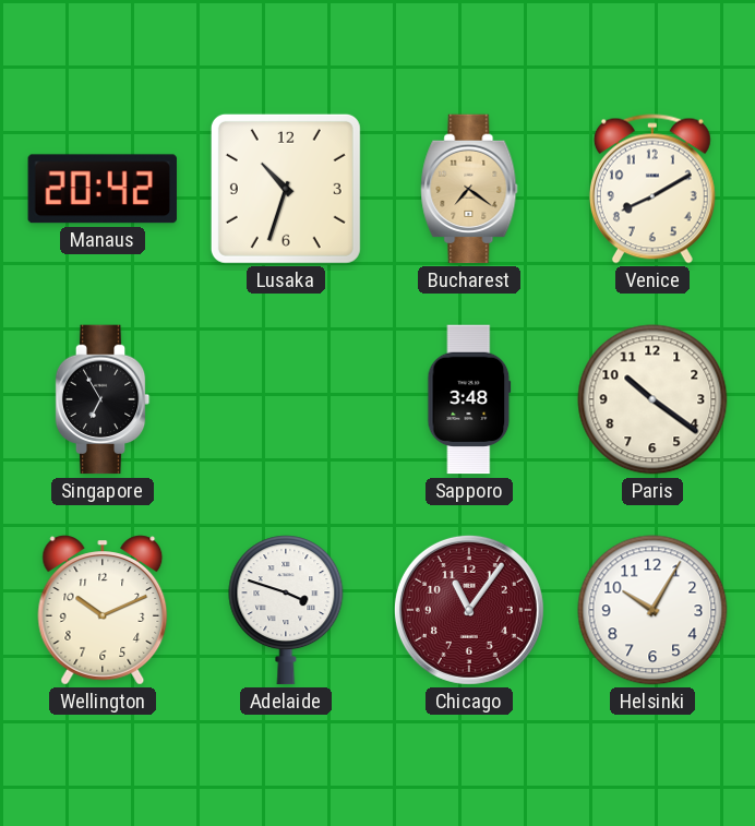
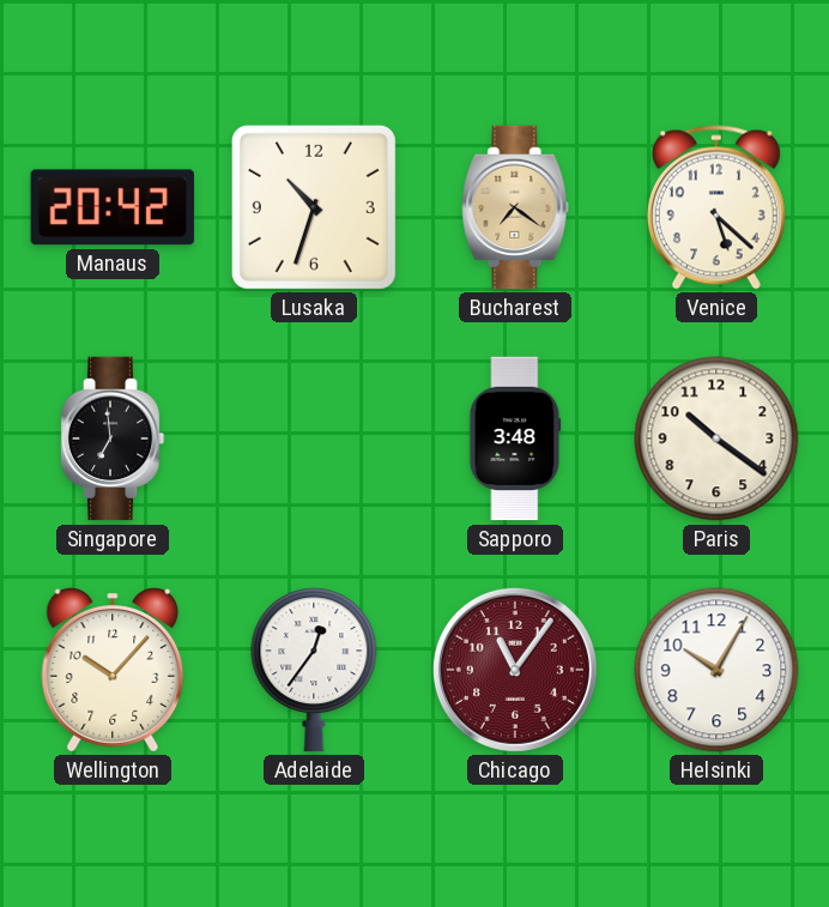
Venice: 8:10 -> 5:22
Singapore: 6:55 -> 6:59
Wellington: 10:11 -> 10:07
Adelaide: 3:48 -> 12:36
